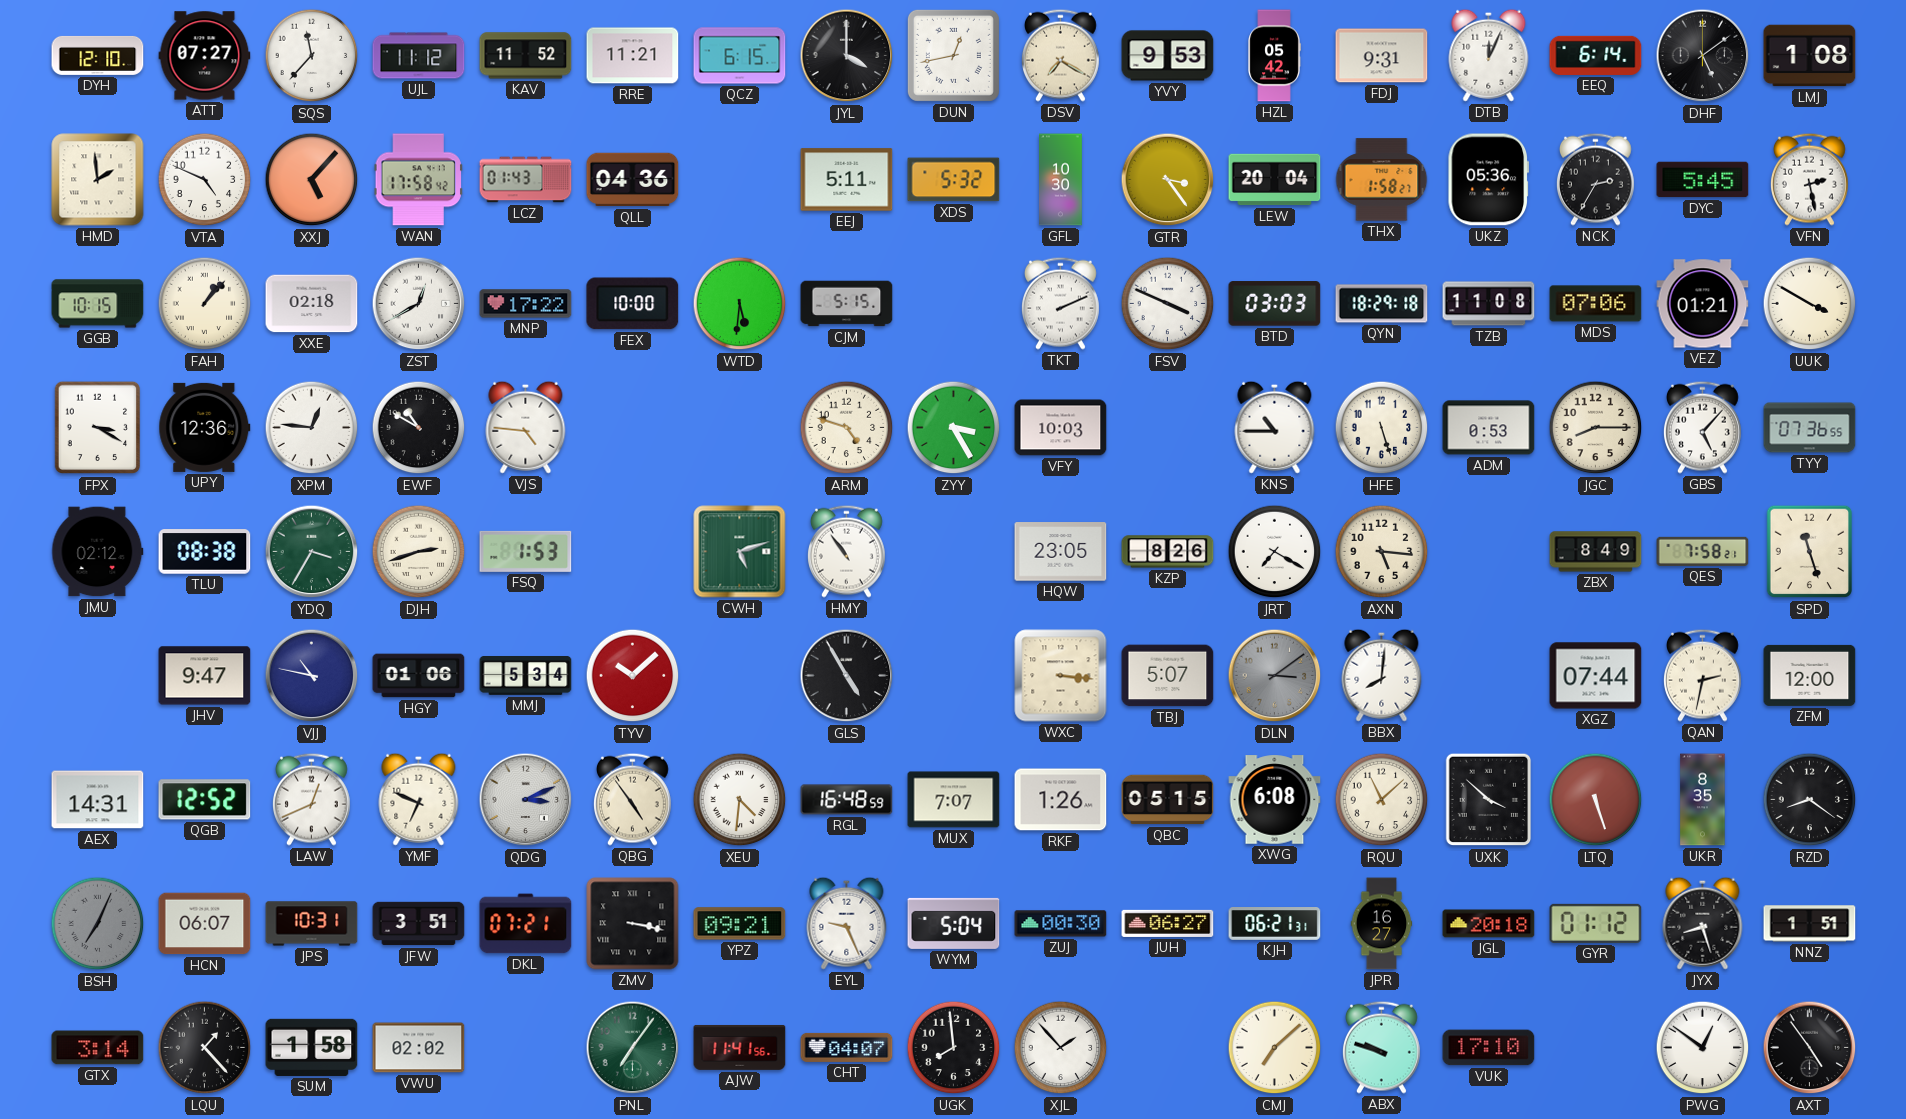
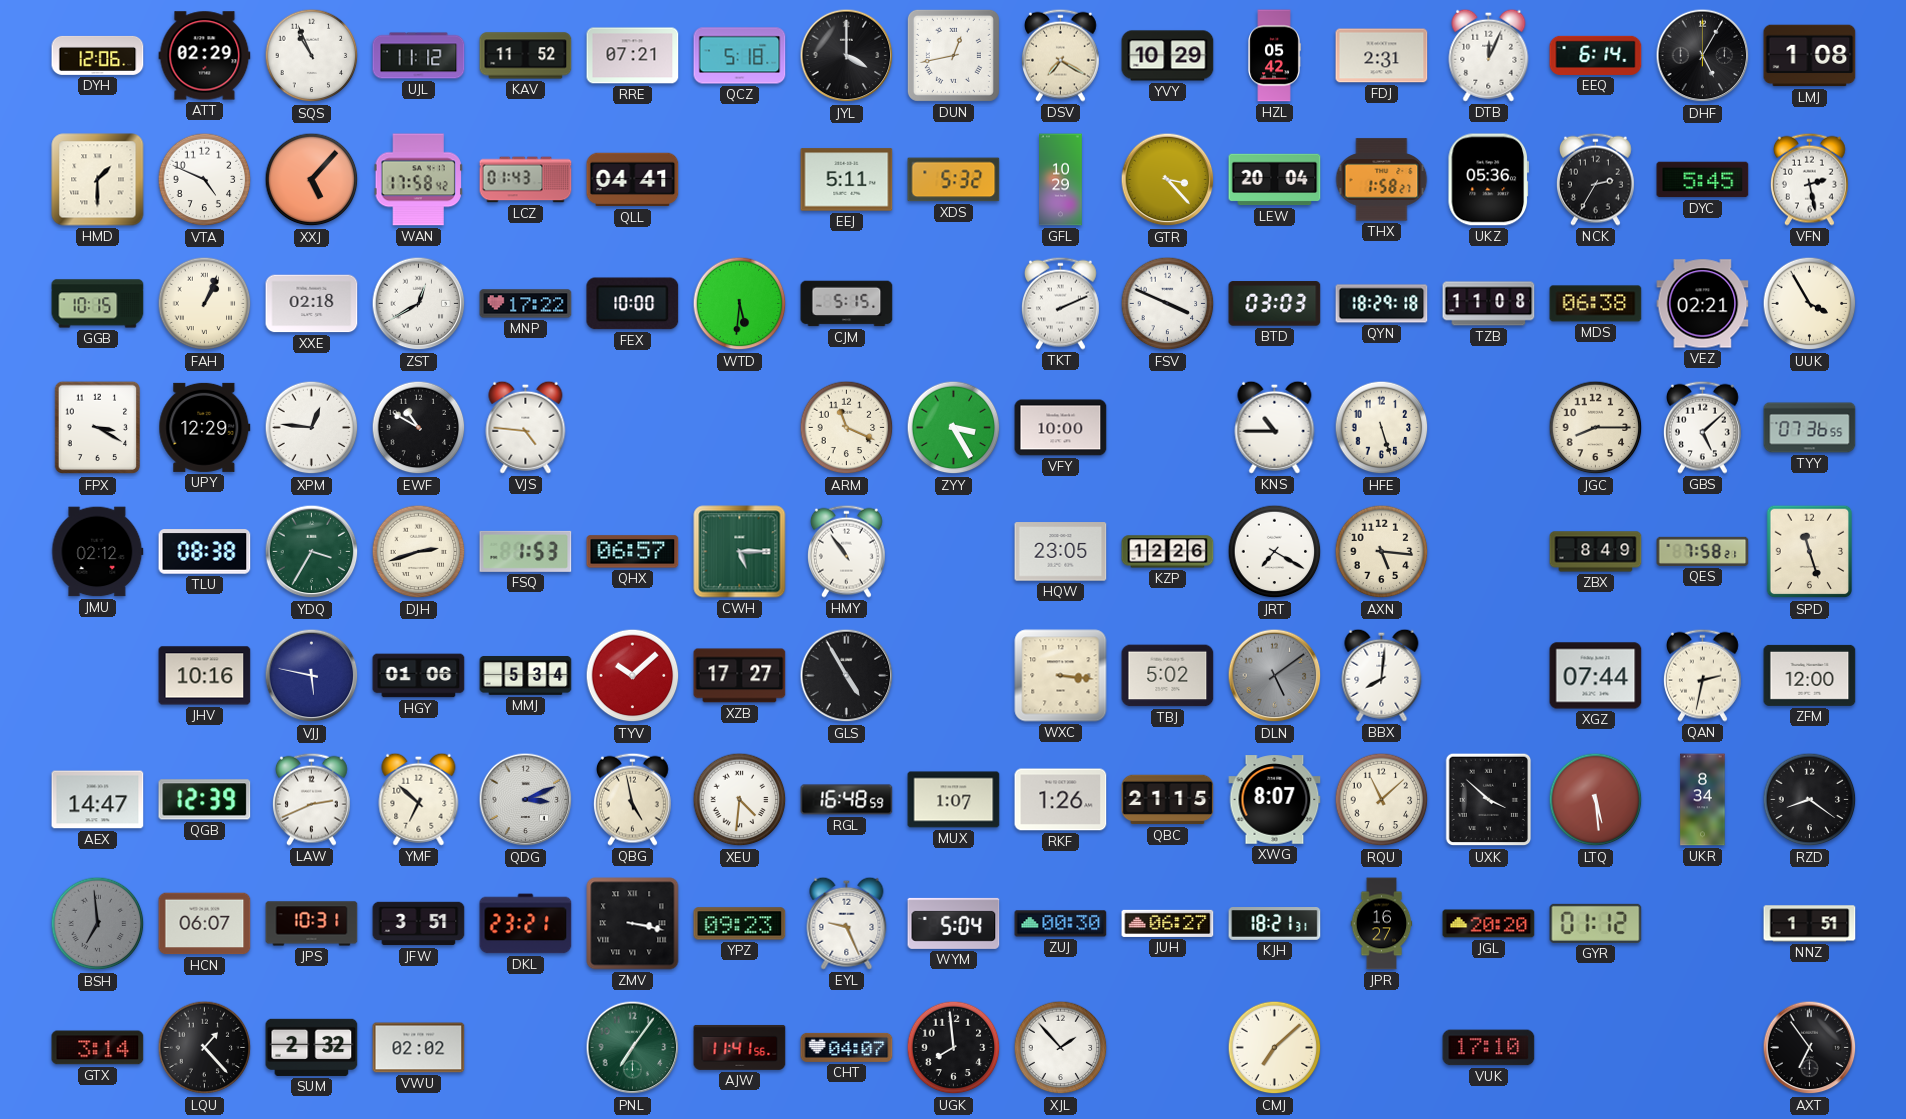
DYH: 12:10 -> 12:06
ATT: 07:27 -> 02:29
SQS: 11:37 -> 10:56
RRE: 11:21 -> 07:21
QCZ: 6:15 -> 5:18
YVY: 9:53 -> 10:29
FDJ: 9:31 -> 2:31
DHF: 5:09 -> 5:05
HMD: 1:59 -> 1:30
QLL: 04:36 -> 04:41
GFL: 10:30 -> 10:29
GTR: 3:24 -> 3:23
FAH: 1:07 -> 1:04
MDS: 07:06 -> 06:38
VEZ: 01:21 -> 02:21
UUK: 3:50 -> 3:55
UPY: 12:36 -> 12:29
ARM: 4:48 -> 11:19
VFY: 10:03 -> 10:00
ADM: 0:53 -> none
GBS: 5:07 -> 5:08
QHX: none -> 06:57
CWH: 5:12 -> 5:15
KZP: 8:26 -> 12:26
JHV: 9:47 -> 10:16
VJJ: 10:47 -> 5:47
XZB: none -> 17:27
TBJ: 5:07 -> 5:02
DLN: 3:09 -> 5:09
AEX: 14:31 -> 14:47
QGB: 12:52 -> 12:39
LAW: 12:41 -> 2:41
YMF: 6:49 -> 6:52
QBG: 4:54 -> 4:58
MUX: 7:07 -> 1:07
QBC: 05:15 -> 21:15
XWG: 6:08 -> 8:07
LTQ: 5:27 -> 5:29
UKR: 8:35 -> 8:34
BSH: 7:04 -> 6:59
DKL: 07:21 -> 23:21
YPZ: 09:21 -> 09:23
KJH: 06:21 -> 18:21
JGL: 20:18 -> 20:20
JYX: 8:27 -> none
SUM: 1:58 -> 2:32
ABX: 9:48 -> none
PWG: 12:51 -> none
AXT: 4:54 -> 6:54
